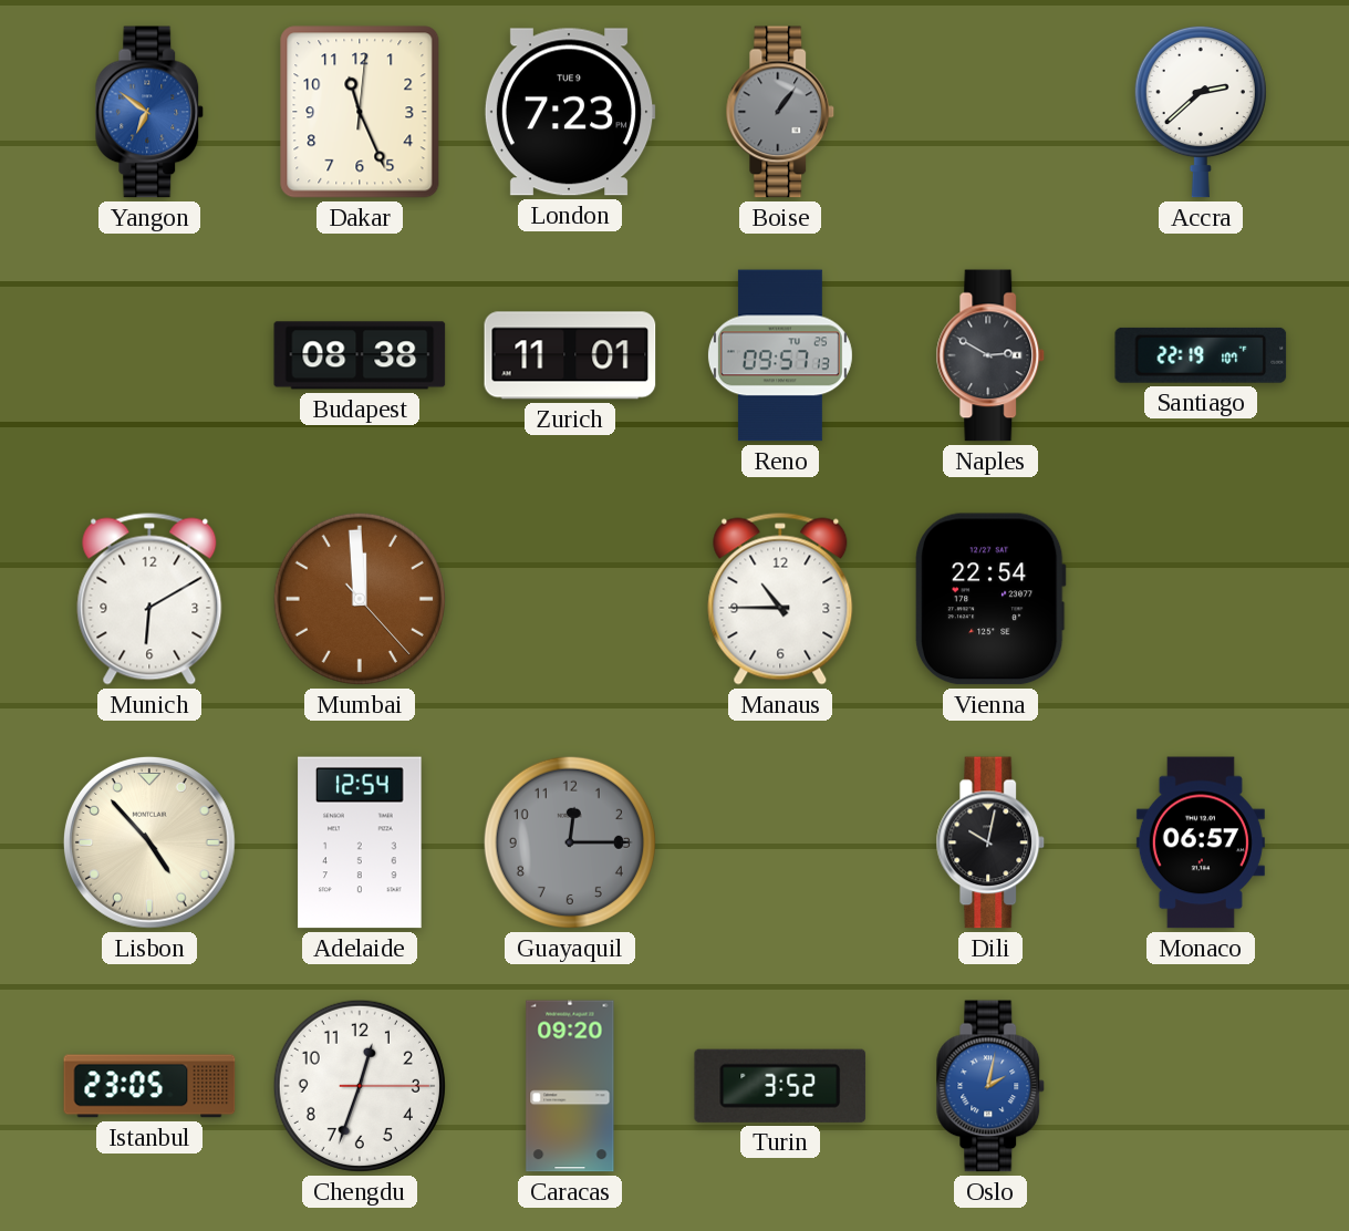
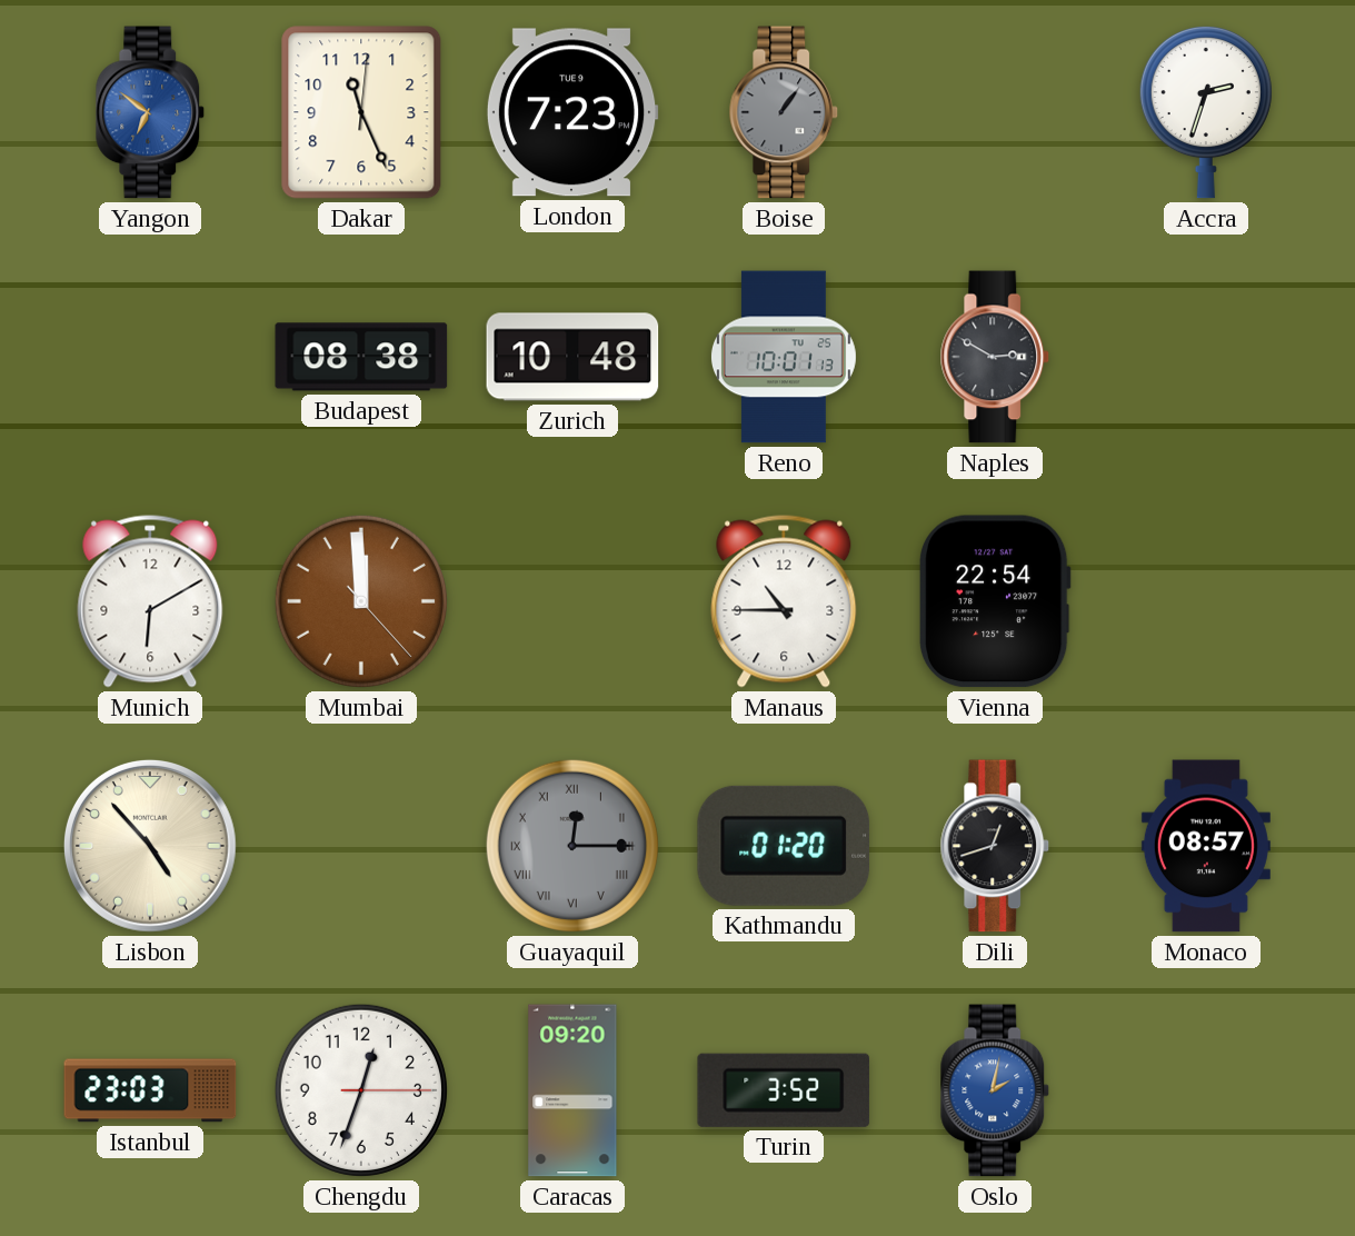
Accra: 2:38 -> 2:33
Zurich: 11:01 -> 10:48
Reno: 09:57 -> 10:01
Santiago: 22:19 -> none
Adelaide: 12:54 -> none
Guayaquil numerals: Arabic -> Roman
Kathmandu: none -> 01:20
Dili: 10:02 -> 12:42
Monaco: 06:57 -> 08:57
Istanbul: 23:05 -> 23:03
